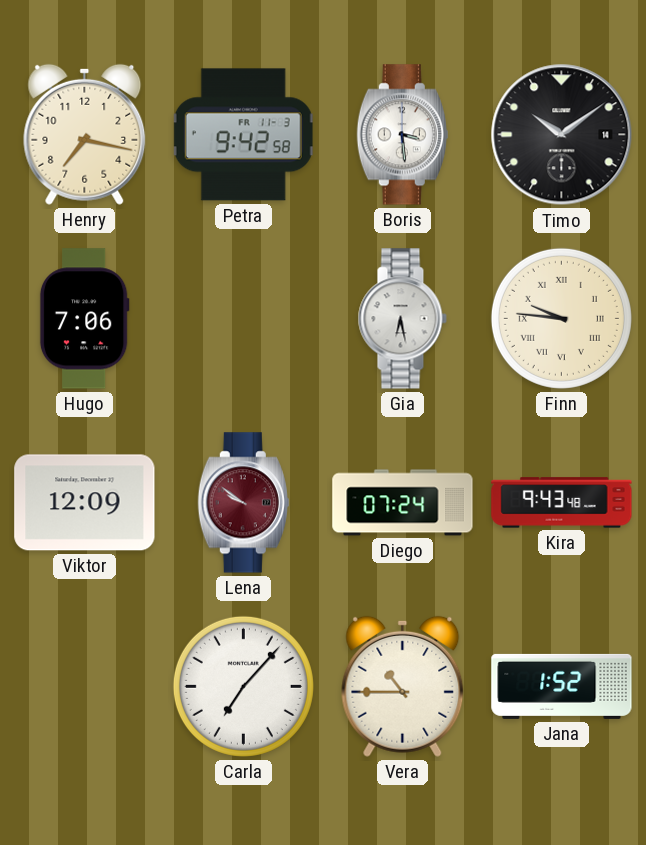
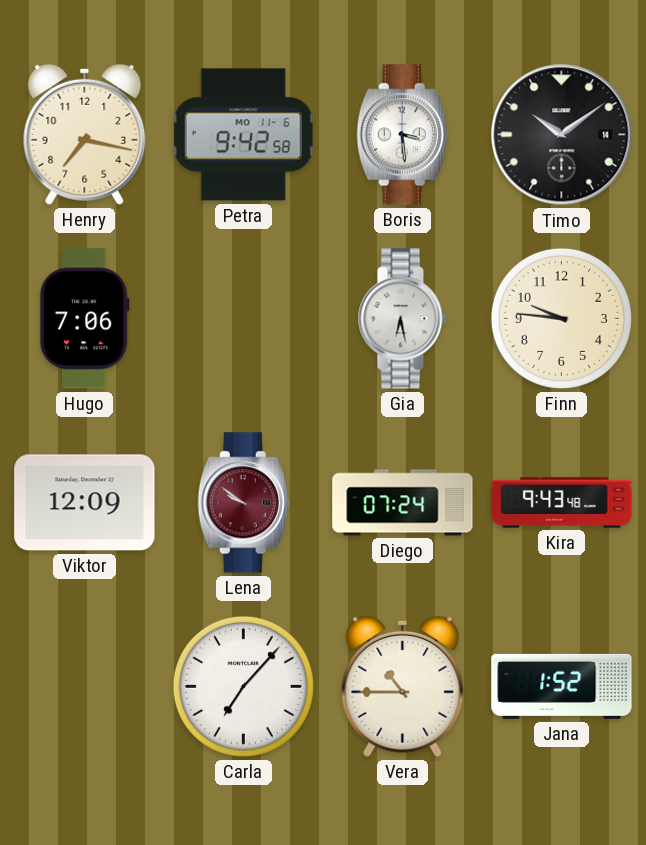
Petra date: FR 11-3 -> MO 11-6
Finn numerals: Roman -> Arabic
